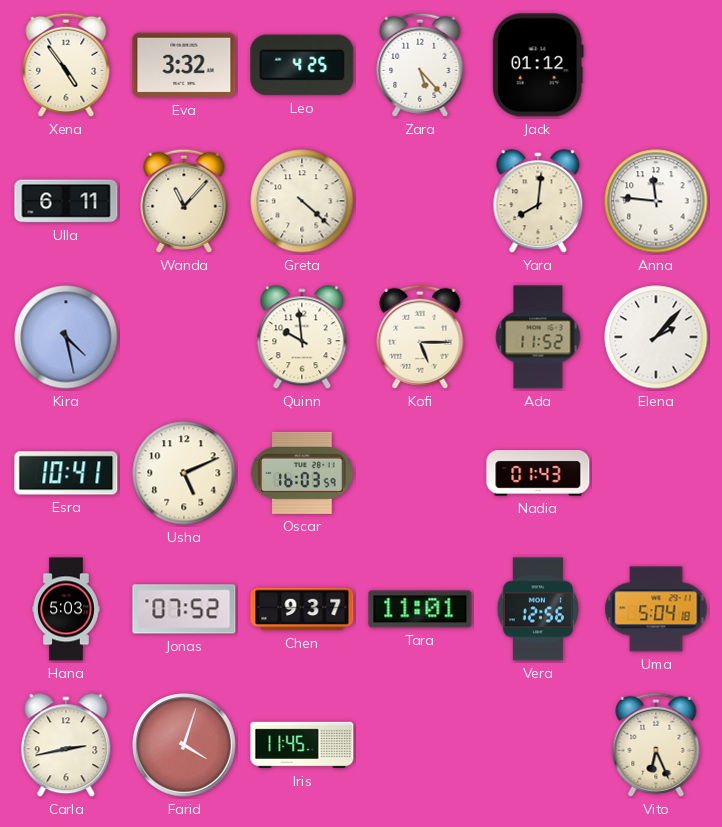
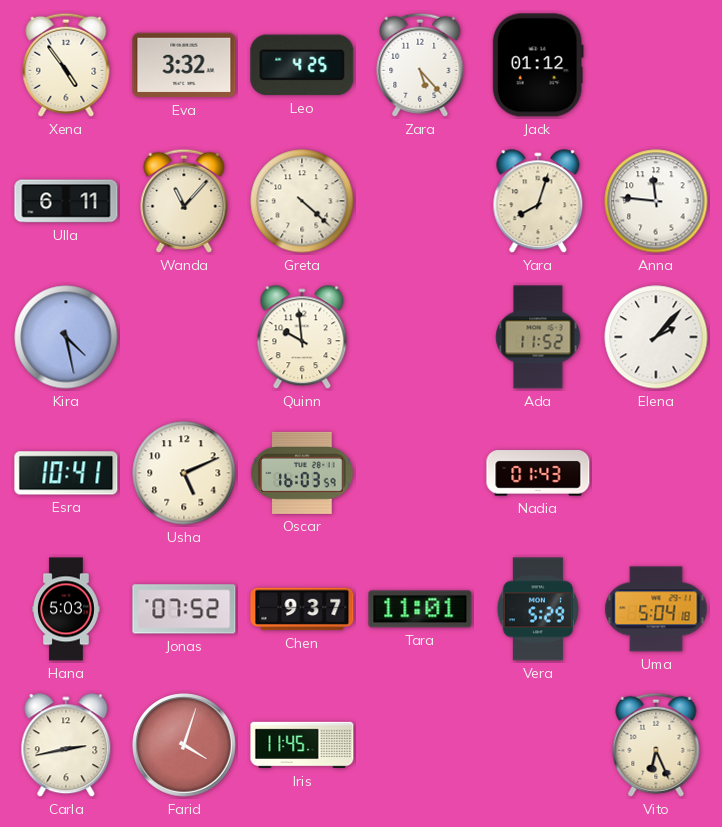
Yara: 8:01 -> 8:03
Kofi: 5:15 -> none
Vera: 12:56 -> 5:29
